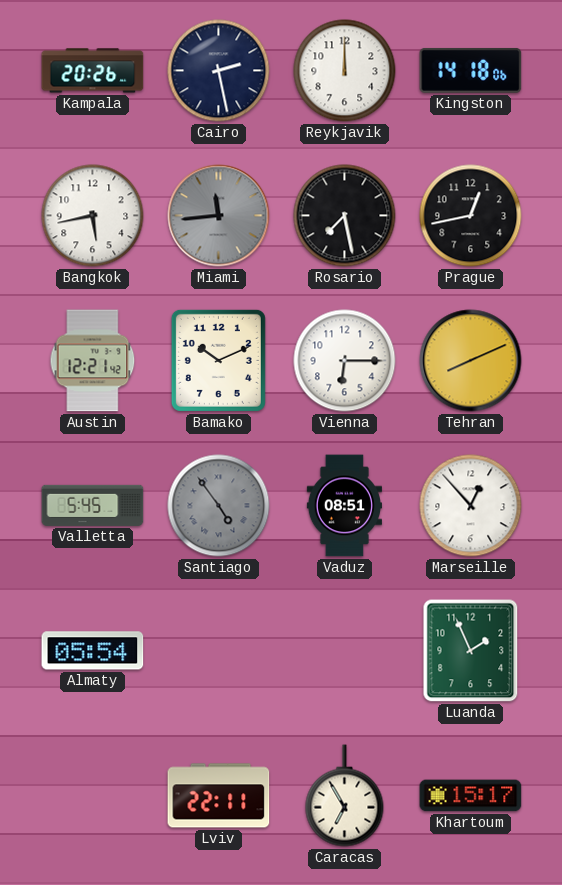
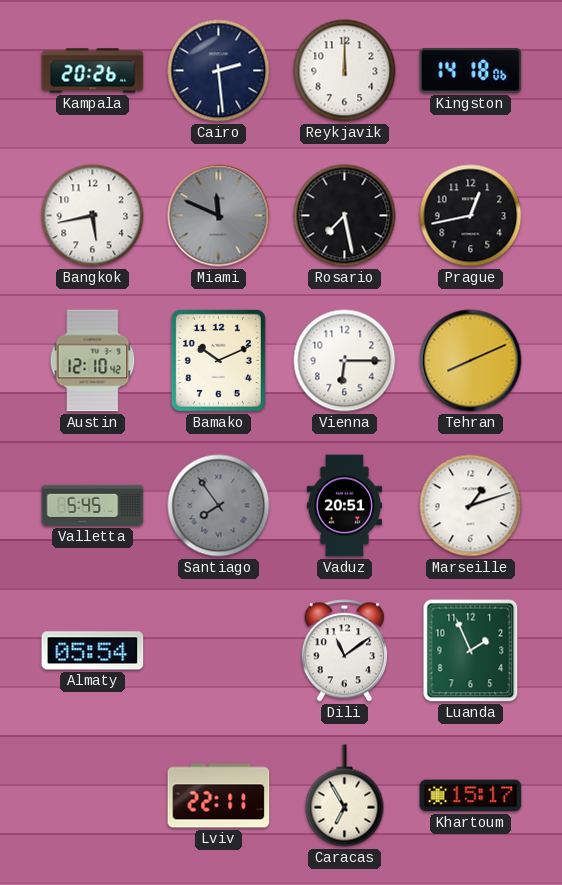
Cairo: 2:28 -> 2:29
Miami: 11:44 -> 11:49
Austin: 12:21 -> 12:10
Santiago: 4:54 -> 7:54
Vaduz: 08:51 -> 20:51
Marseille: 12:53 -> 1:12
Dili: none -> 11:09
